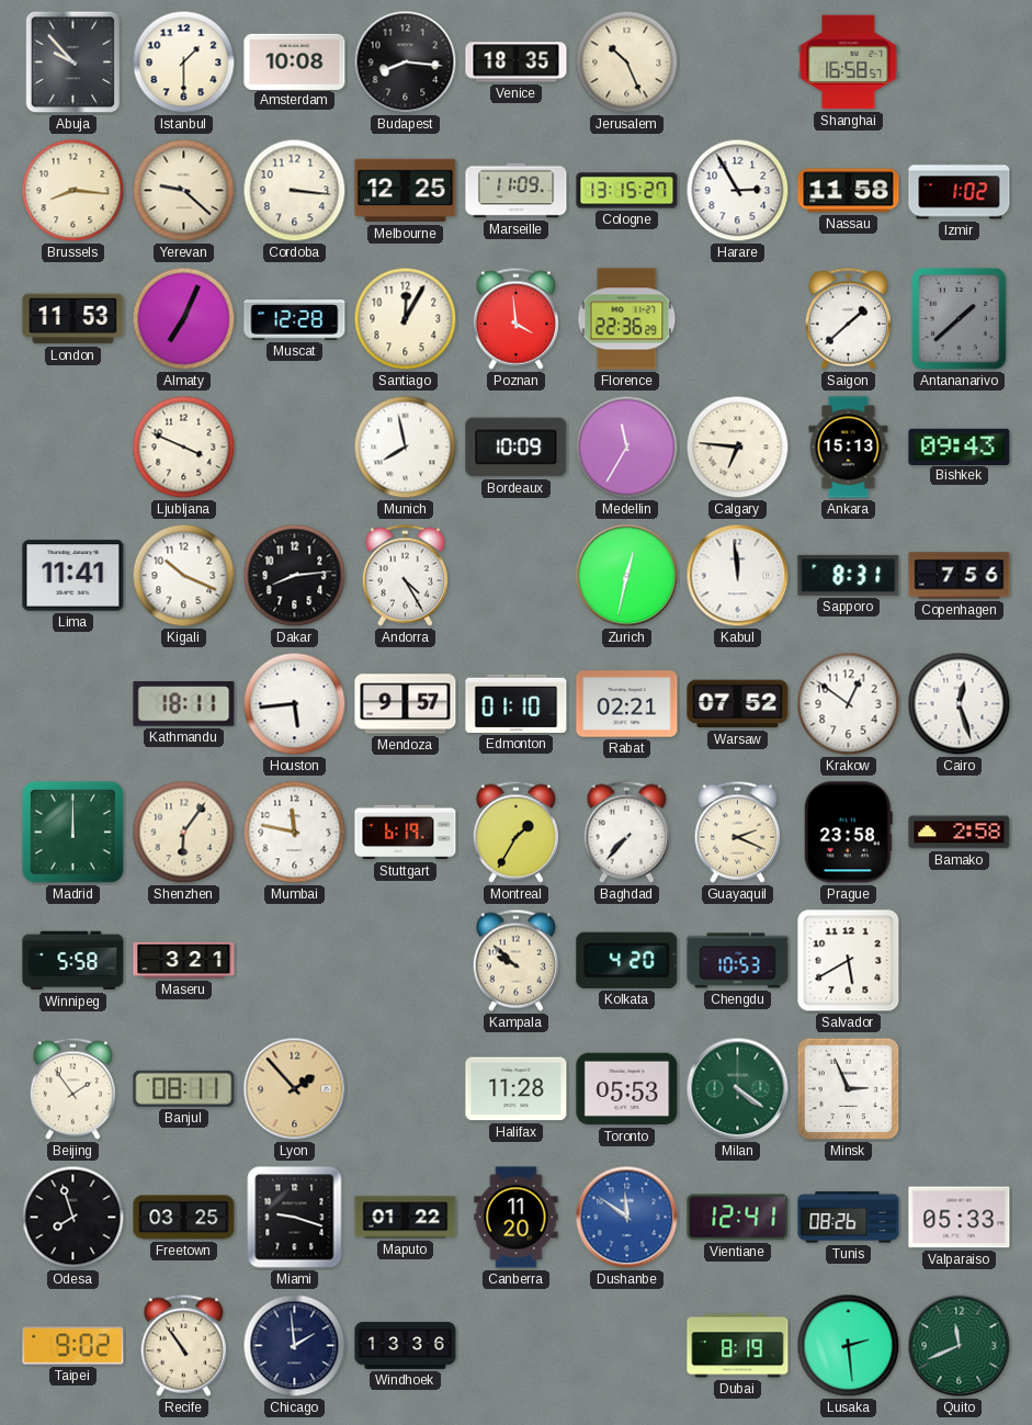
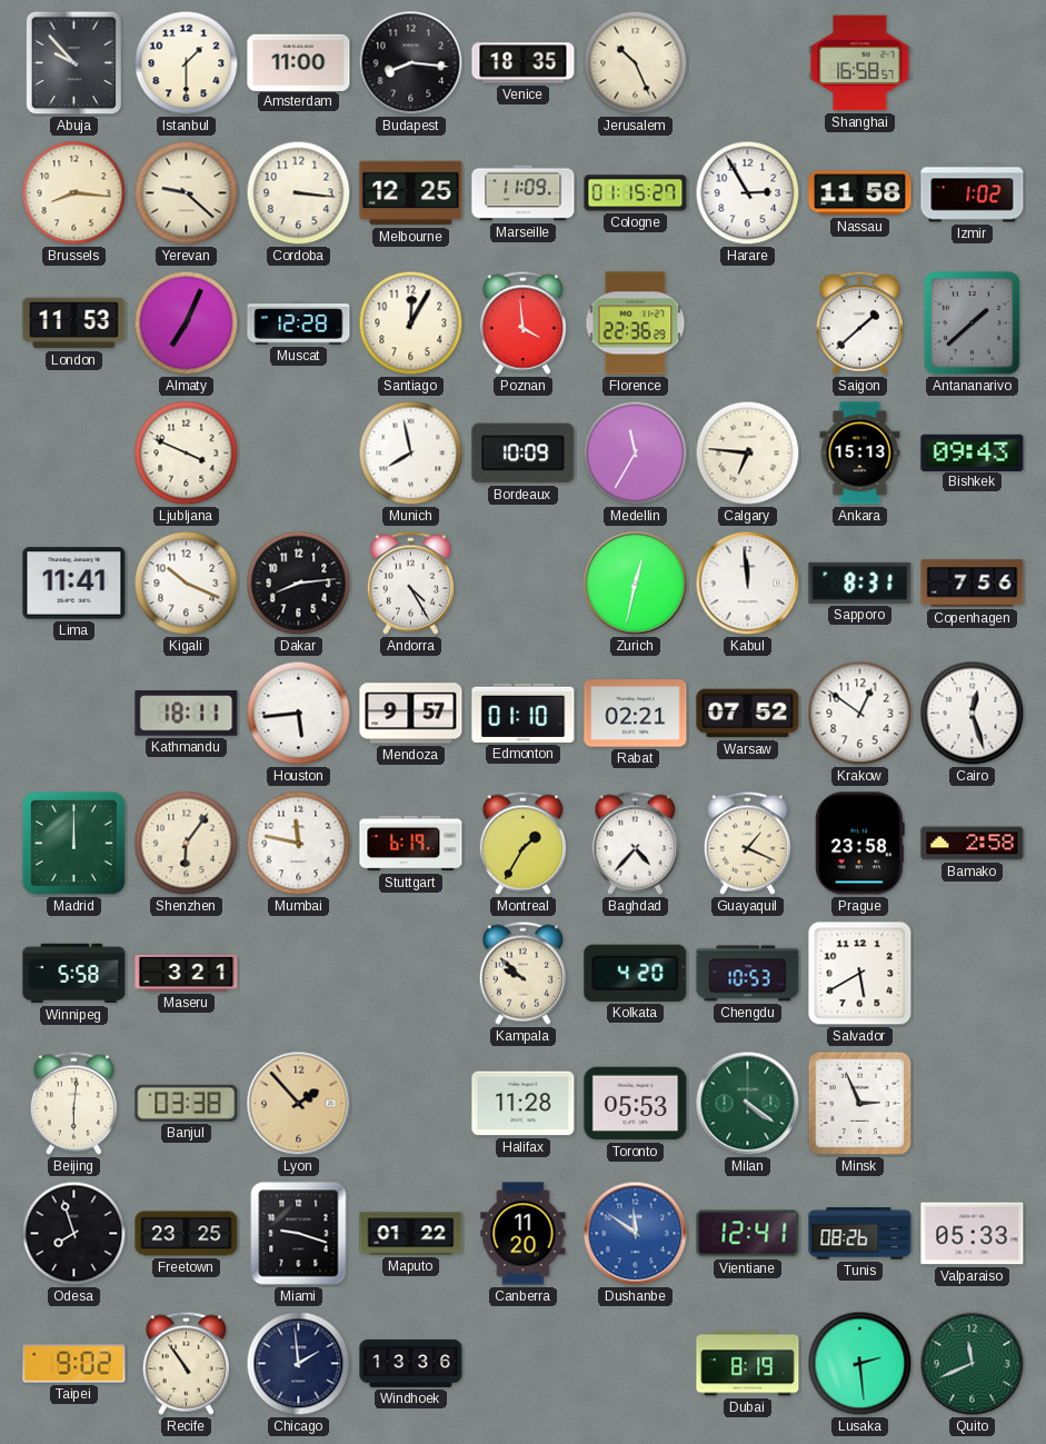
Amsterdam: 10:08 -> 11:00
Cologne: 13:15 -> 01:15
Baghdad: 7:37 -> 4:37
Guayaquil: 2:19 -> 1:19
Beijing: 1:54 -> 6:01
Banjul: 08:11 -> 03:38
Freetown: 03:25 -> 23:25
